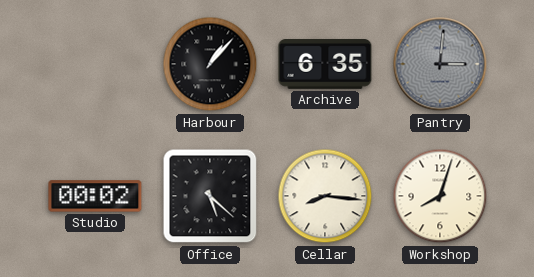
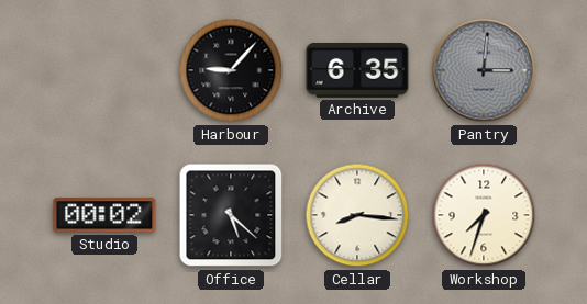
Harbour: 1:07 -> 9:07
Workshop: 8:03 -> 7:33
